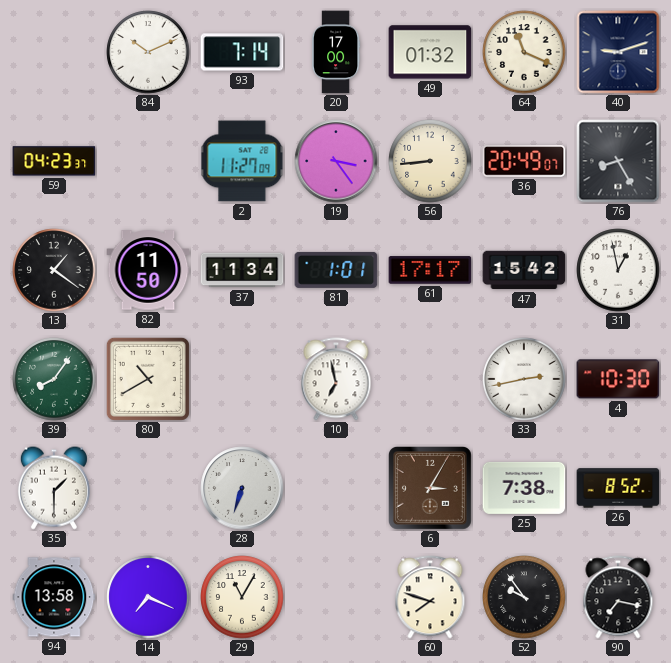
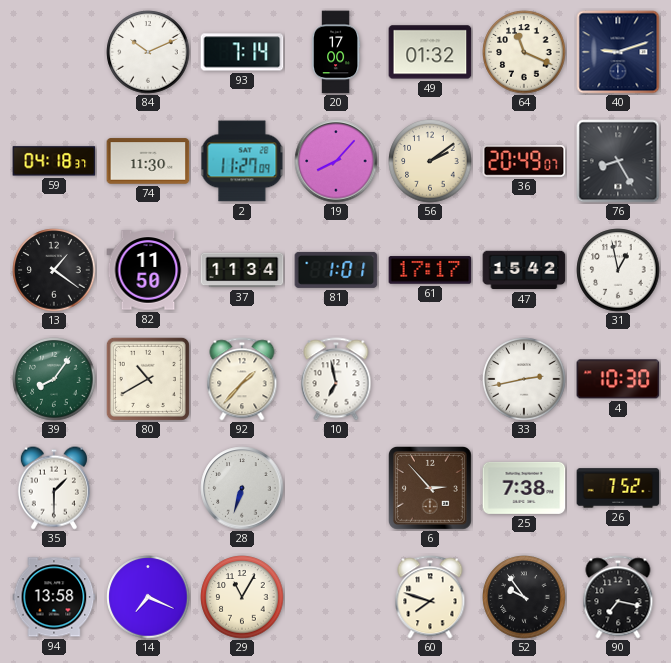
59: 04:23 -> 04:18
74: none -> 11:30
19: 3:24 -> 8:07
56: 8:44 -> 2:09
92: none -> 1:37
6: 3:05 -> 2:53
26: 8:52 -> 7:52
